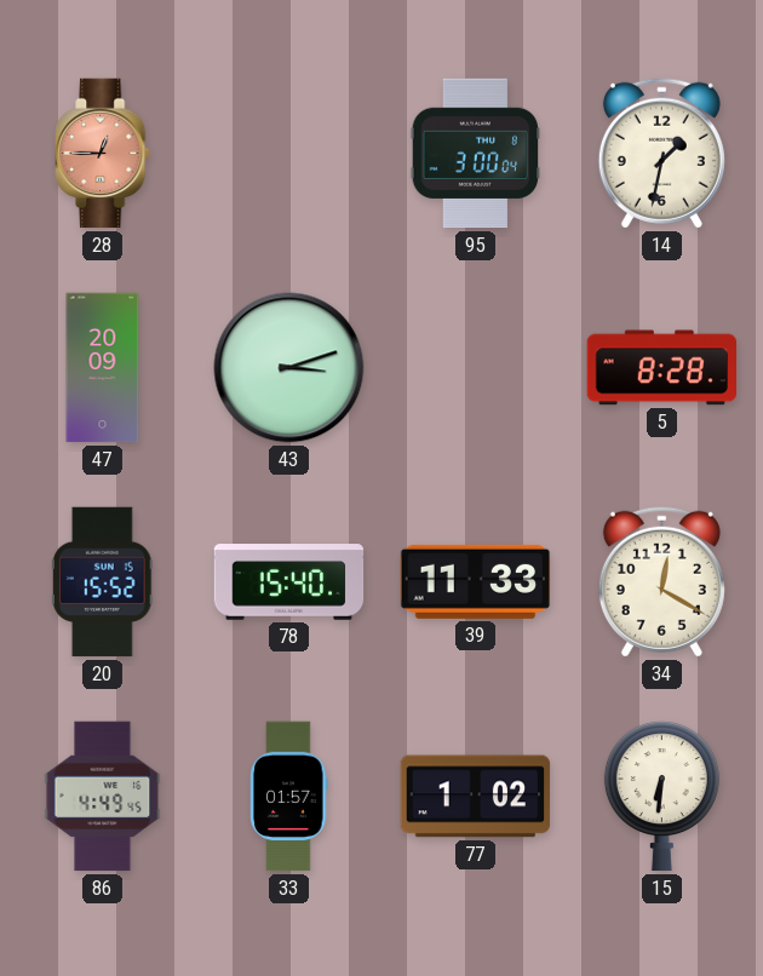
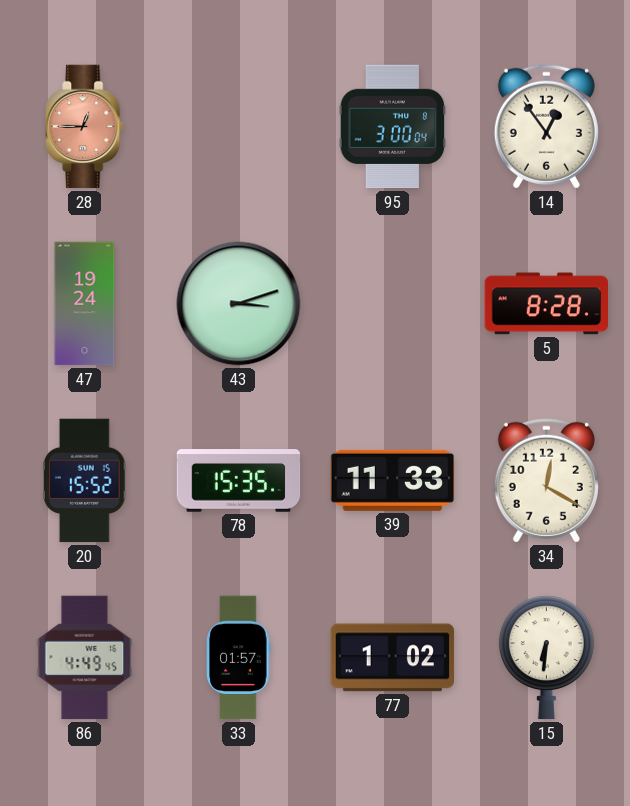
14: 1:32 -> 12:54
47: 20:09 -> 19:24
78: 15:40 -> 15:35
